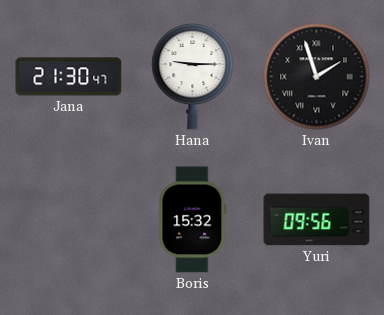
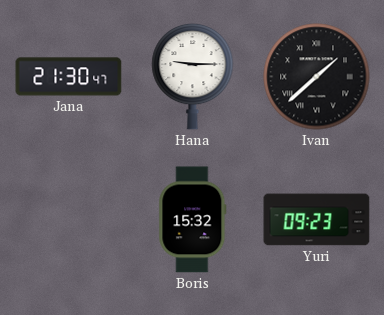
Ivan: 1:57 -> 1:38
Yuri: 09:56 -> 09:23
